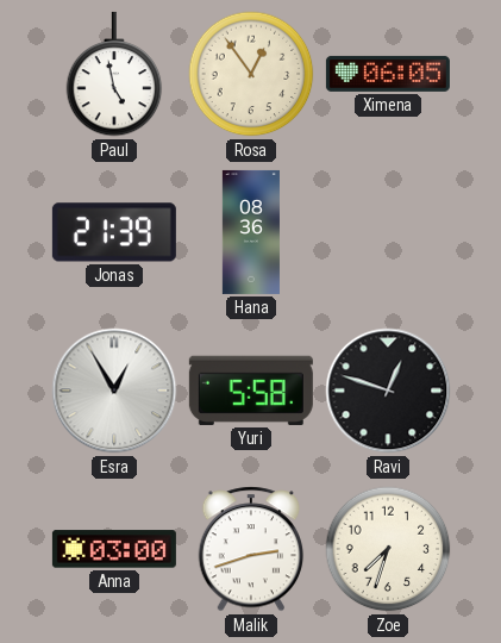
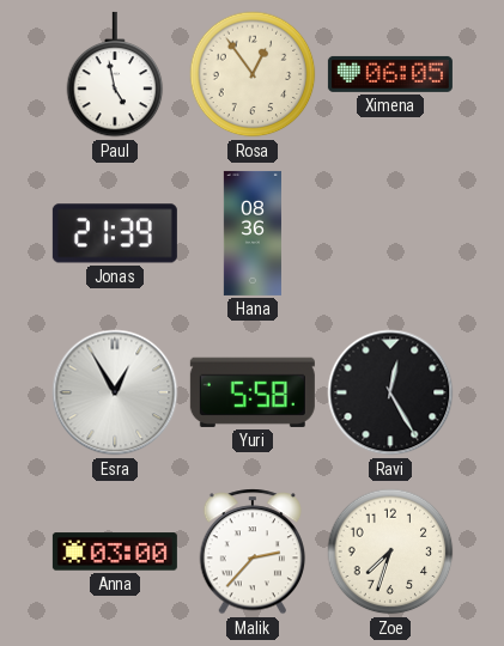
Ravi: 12:48 -> 12:25
Malik: 2:42 -> 2:37
